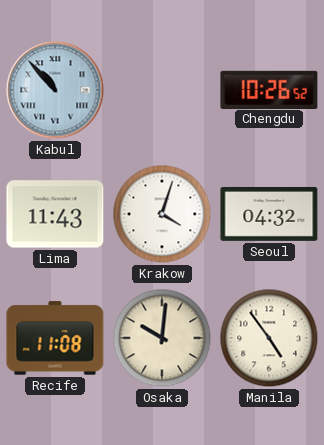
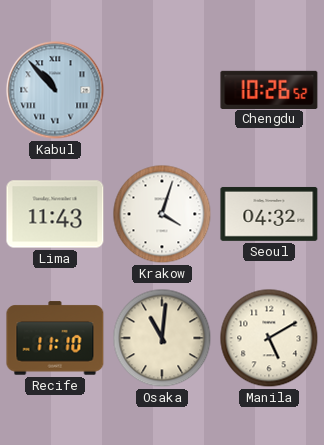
Recife: 11:08 -> 11:10
Osaka: 10:01 -> 11:01
Manila: 4:54 -> 5:10
